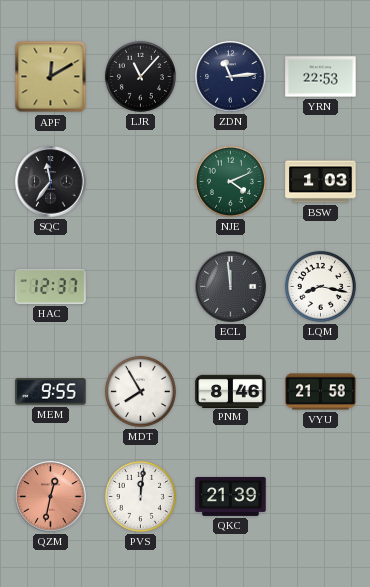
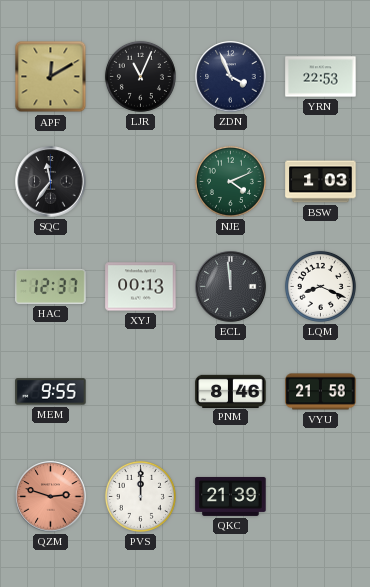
LJR: 11:07 -> 11:04
ZDN: 11:14 -> 3:56
XYJ: none -> 00:13
LQM: 8:17 -> 8:19
MDT: 7:55 -> none
QZM: 12:32 -> 2:48
PVS: 12:01 -> 12:00
